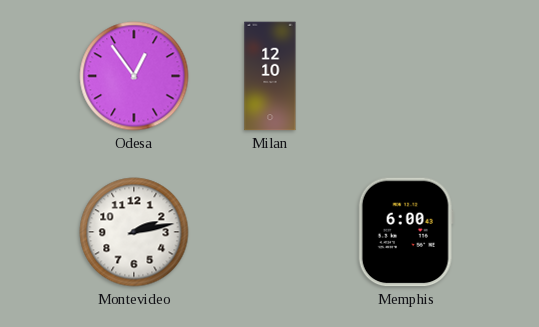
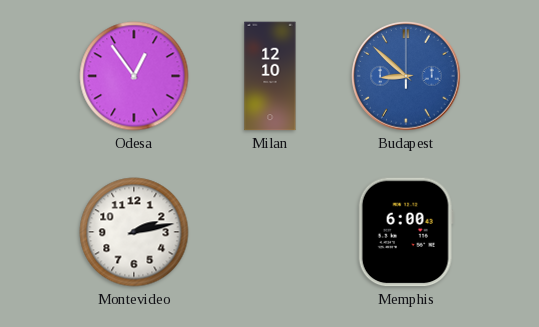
Budapest: none -> 8:52
